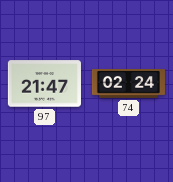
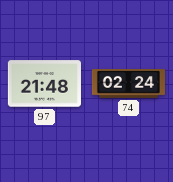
97: 21:47 -> 21:48
